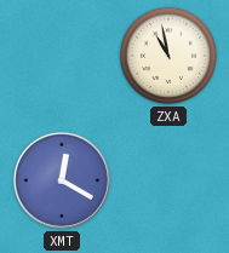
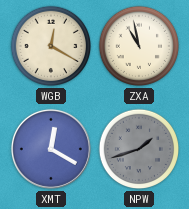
WGB: none -> 12:20
NPW: none -> 1:42
